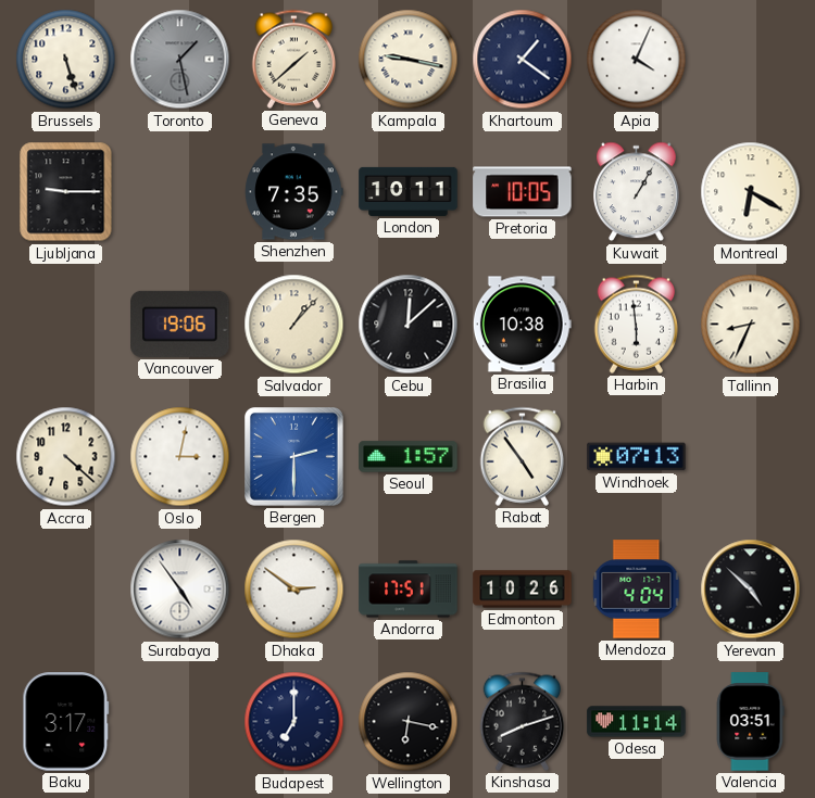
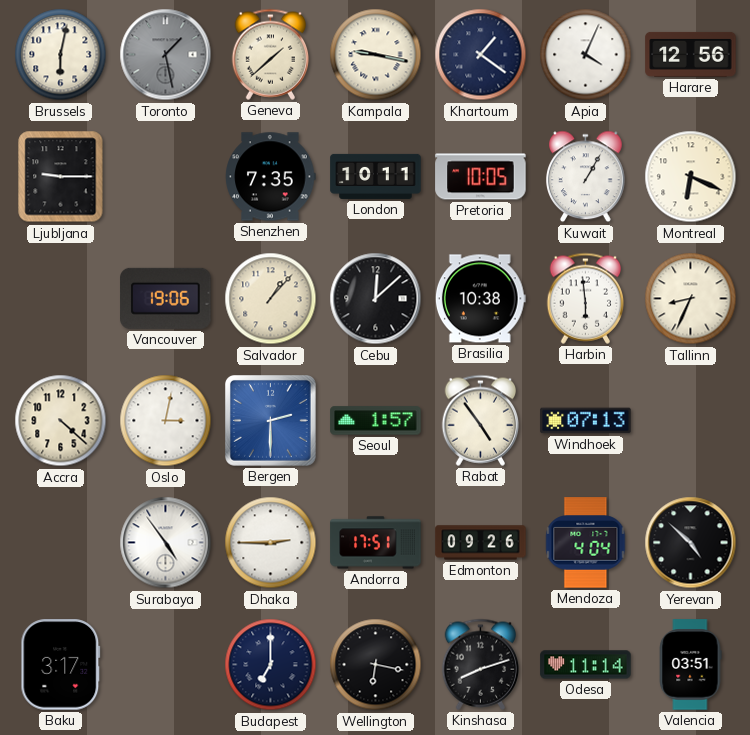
Brussels: 5:27 -> 6:02
Harare: none -> 12:56
Montreal: 6:20 -> 6:19
Dhaka: 2:51 -> 2:45
Edmonton: 10:26 -> 09:26
